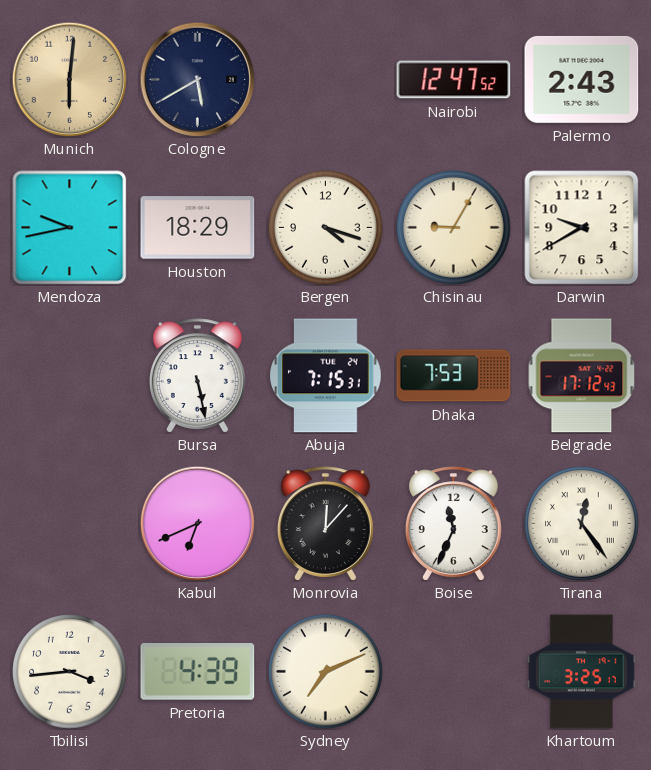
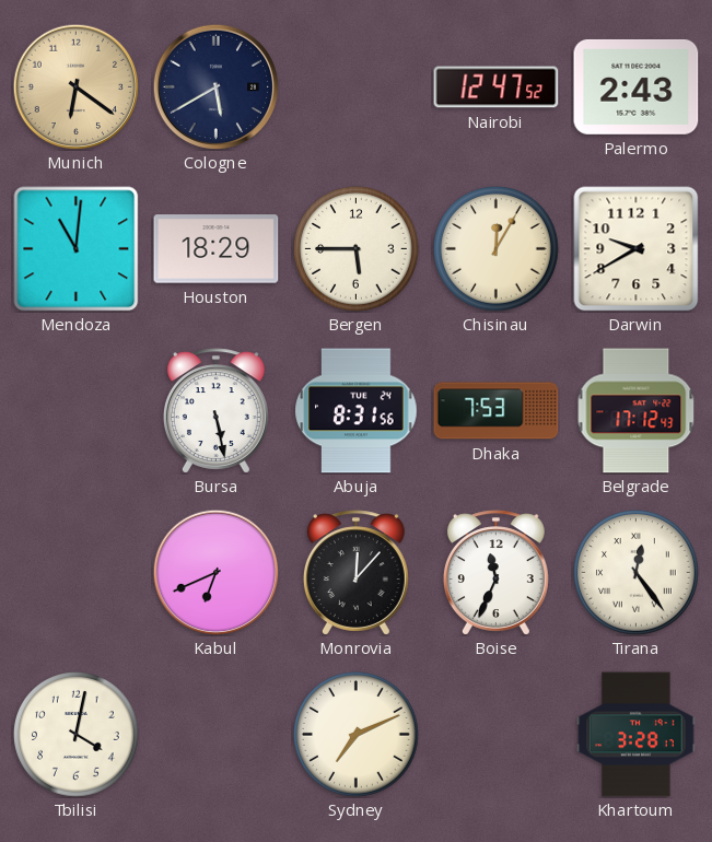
Munich: 6:01 -> 6:21
Mendoza: 9:43 -> 11:01
Bergen: 4:18 -> 5:45
Chisinau: 9:05 -> 12:05
Abuja: 7:15 -> 8:31
Tbilisi: 3:44 -> 4:02
Pretoria: 4:39 -> none
Khartoum: 3:25 -> 3:28
